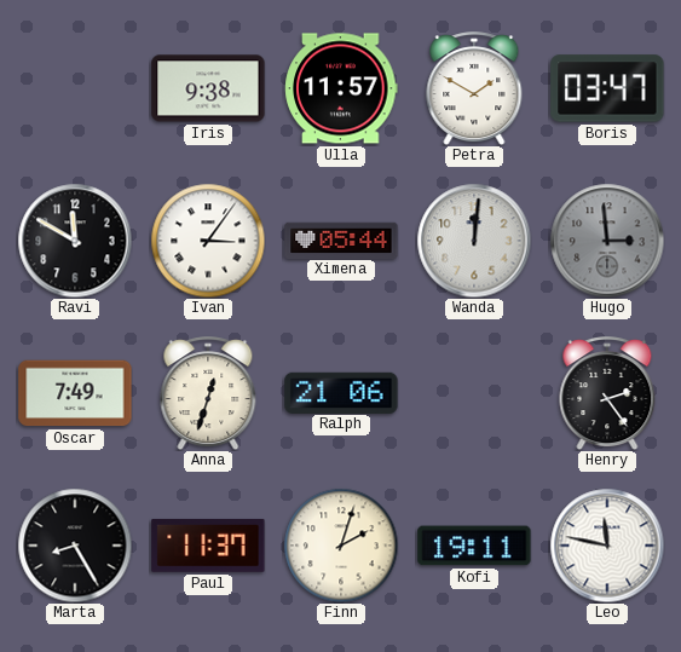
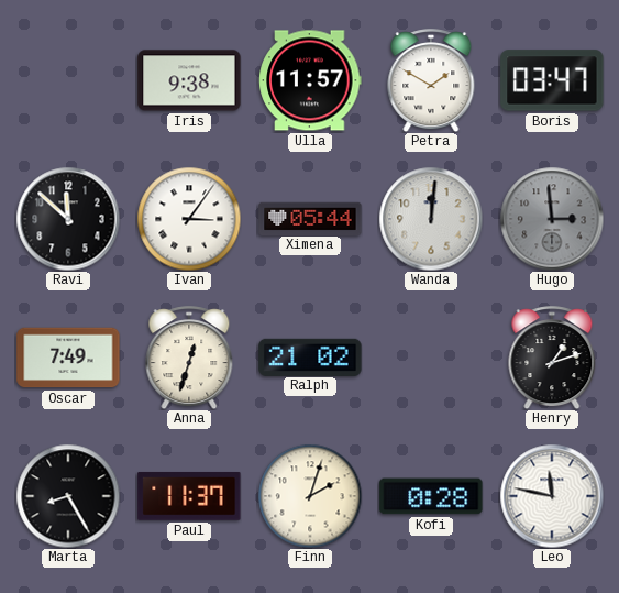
Ravi: 11:50 -> 11:52
Ralph: 21:06 -> 21:02
Henry: 2:24 -> 1:12
Kofi: 19:11 -> 0:28
